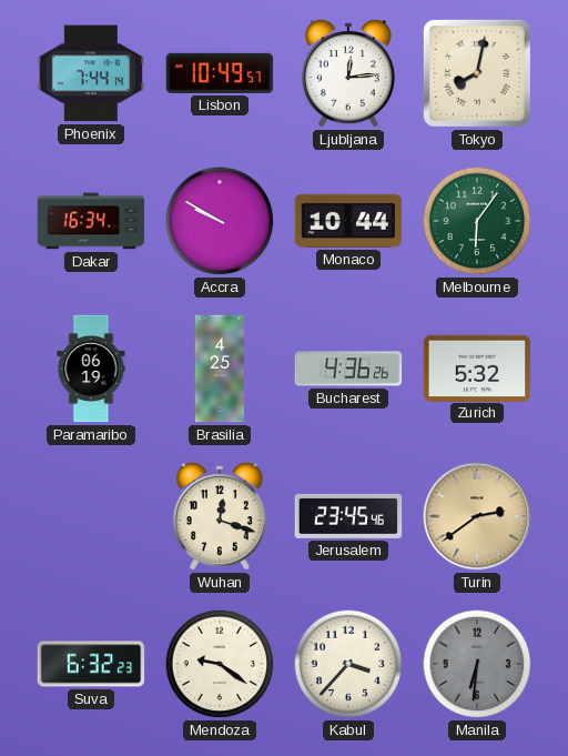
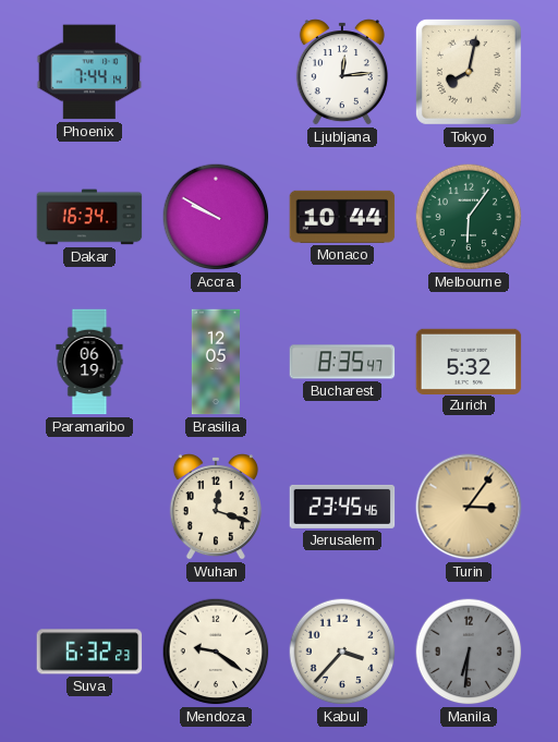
Lisbon: 10:49 -> none
Brasilia: 4:25 -> 12:05
Bucharest: 4:36 -> 8:35
Turin: 2:39 -> 3:06
